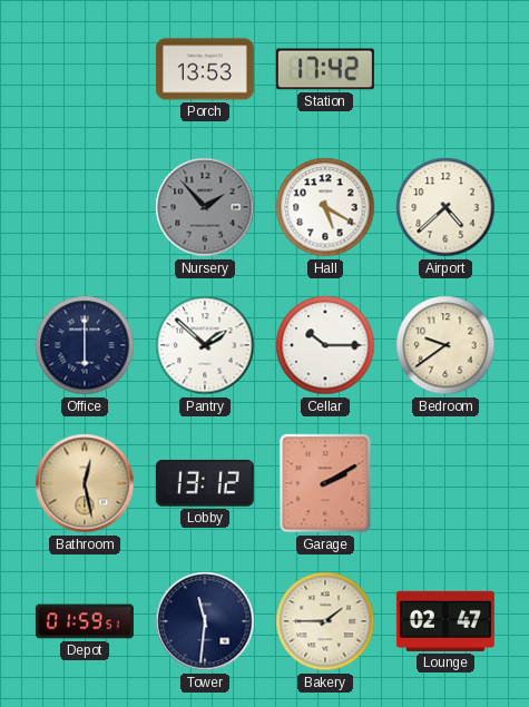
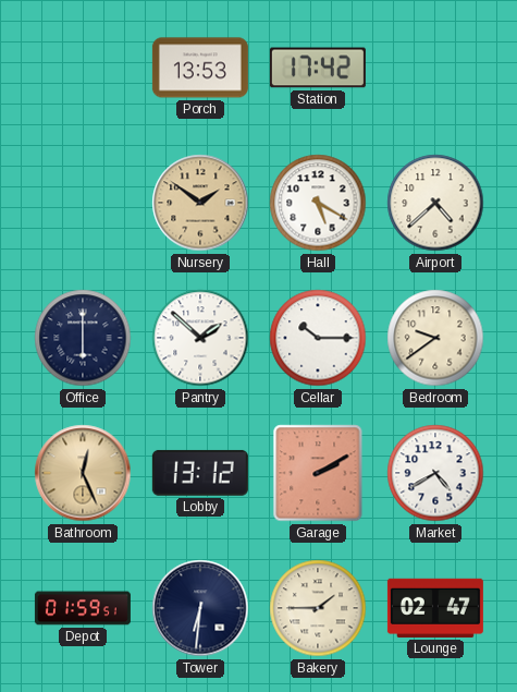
Nursery: 1:53 -> 1:51
Nursery dial: grey -> champagne
Bathroom: 12:28 -> 12:26
Market: none -> 4:40
Tower: 11:31 -> 6:31
